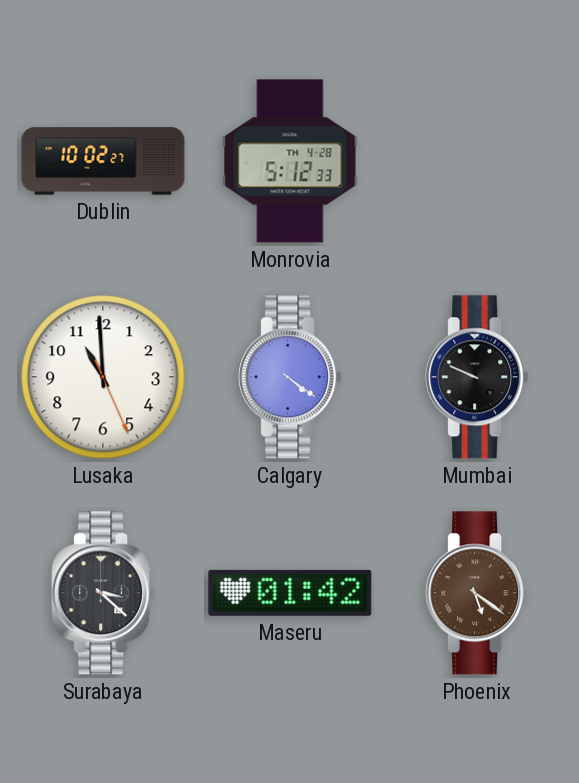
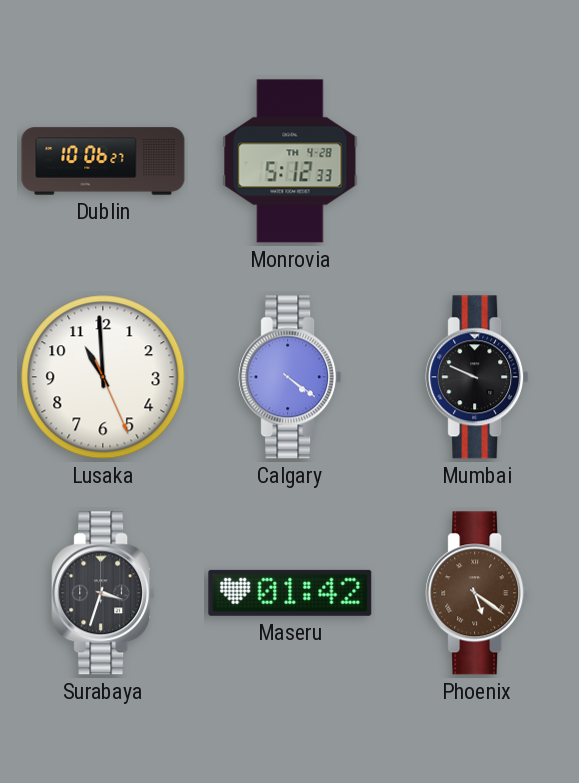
Dublin: 10:02 -> 10:06
Surabaya: 3:22 -> 3:33
